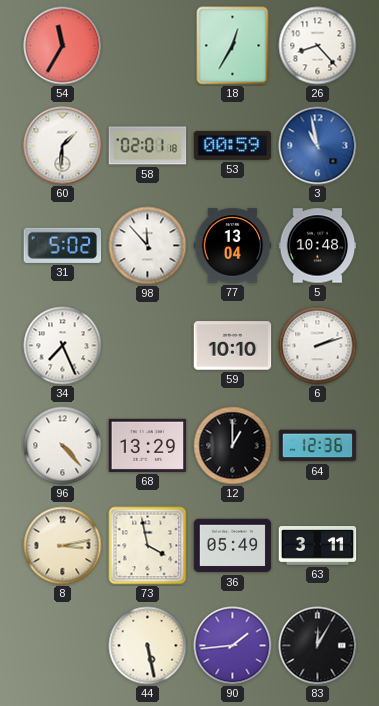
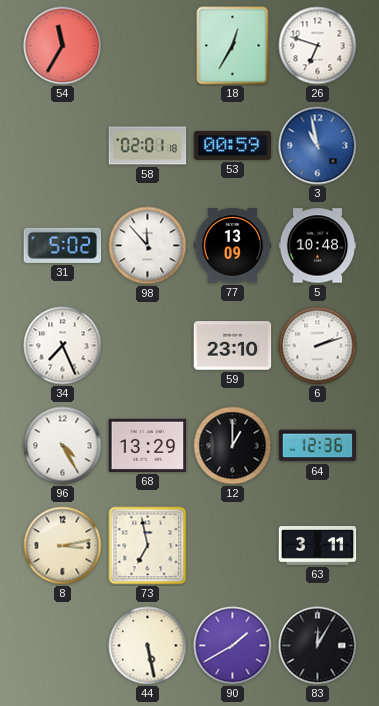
26: 8:23 -> 6:48
60: 1:31 -> none
77: 13:04 -> 13:09
59: 10:10 -> 23:10
96: 4:23 -> 4:25
73: 3:58 -> 6:58
36: 05:49 -> none
90: 1:44 -> 1:40
